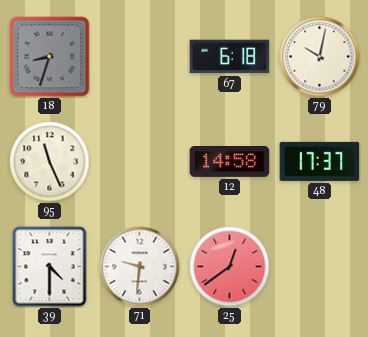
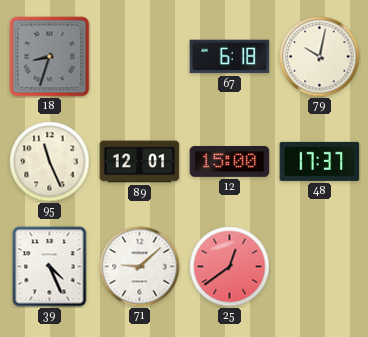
89: none -> 12:01
12: 14:58 -> 15:00
39: 4:30 -> 4:26
71: 9:31 -> 9:08
